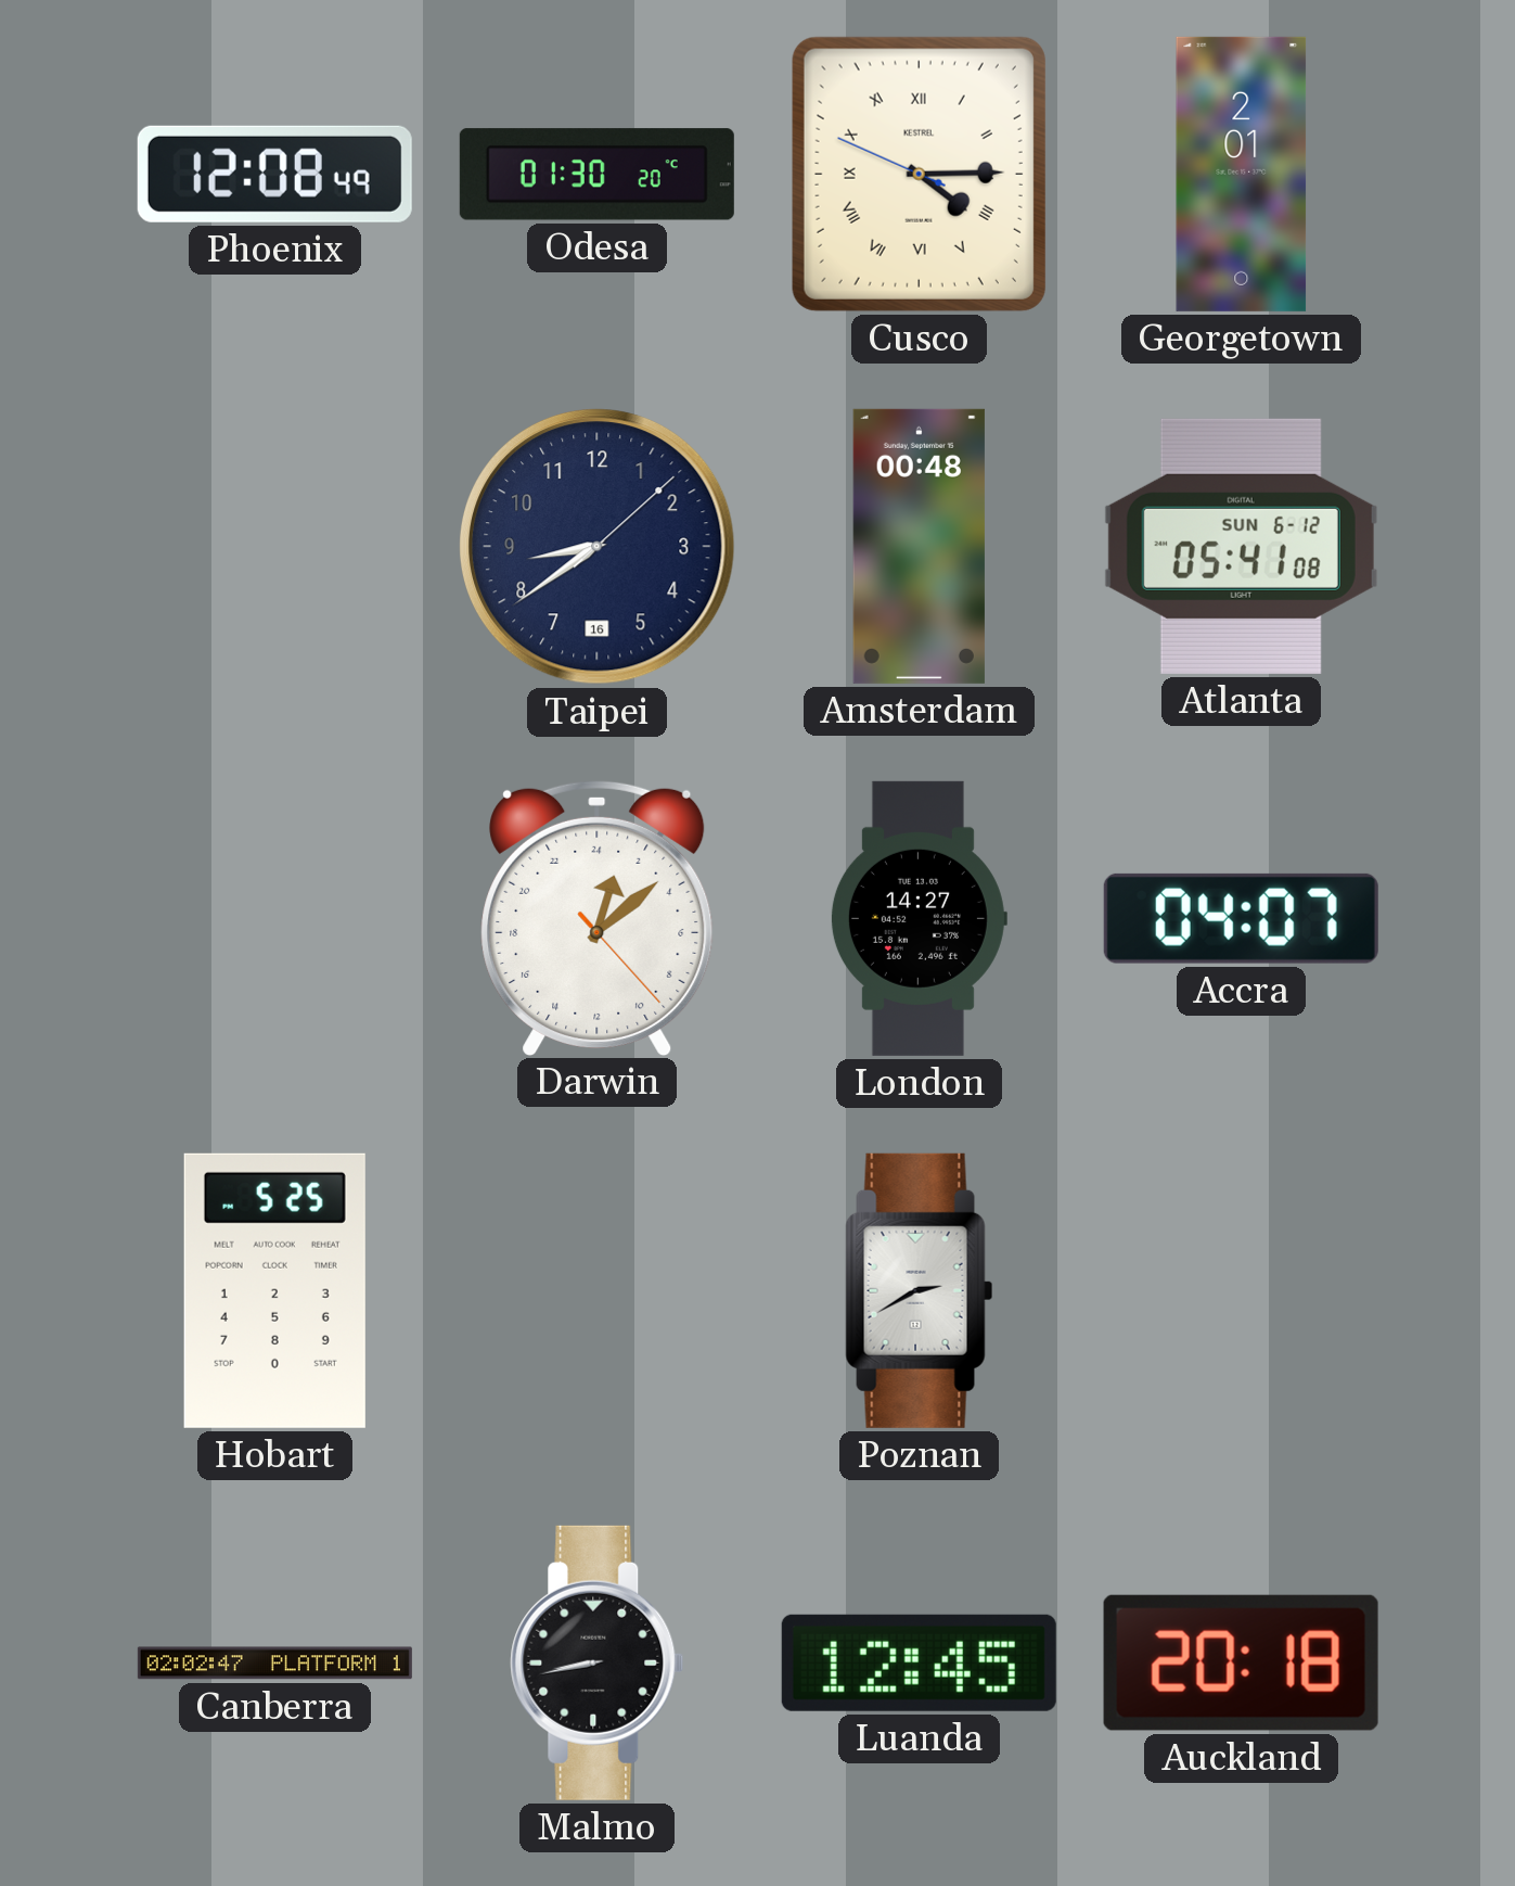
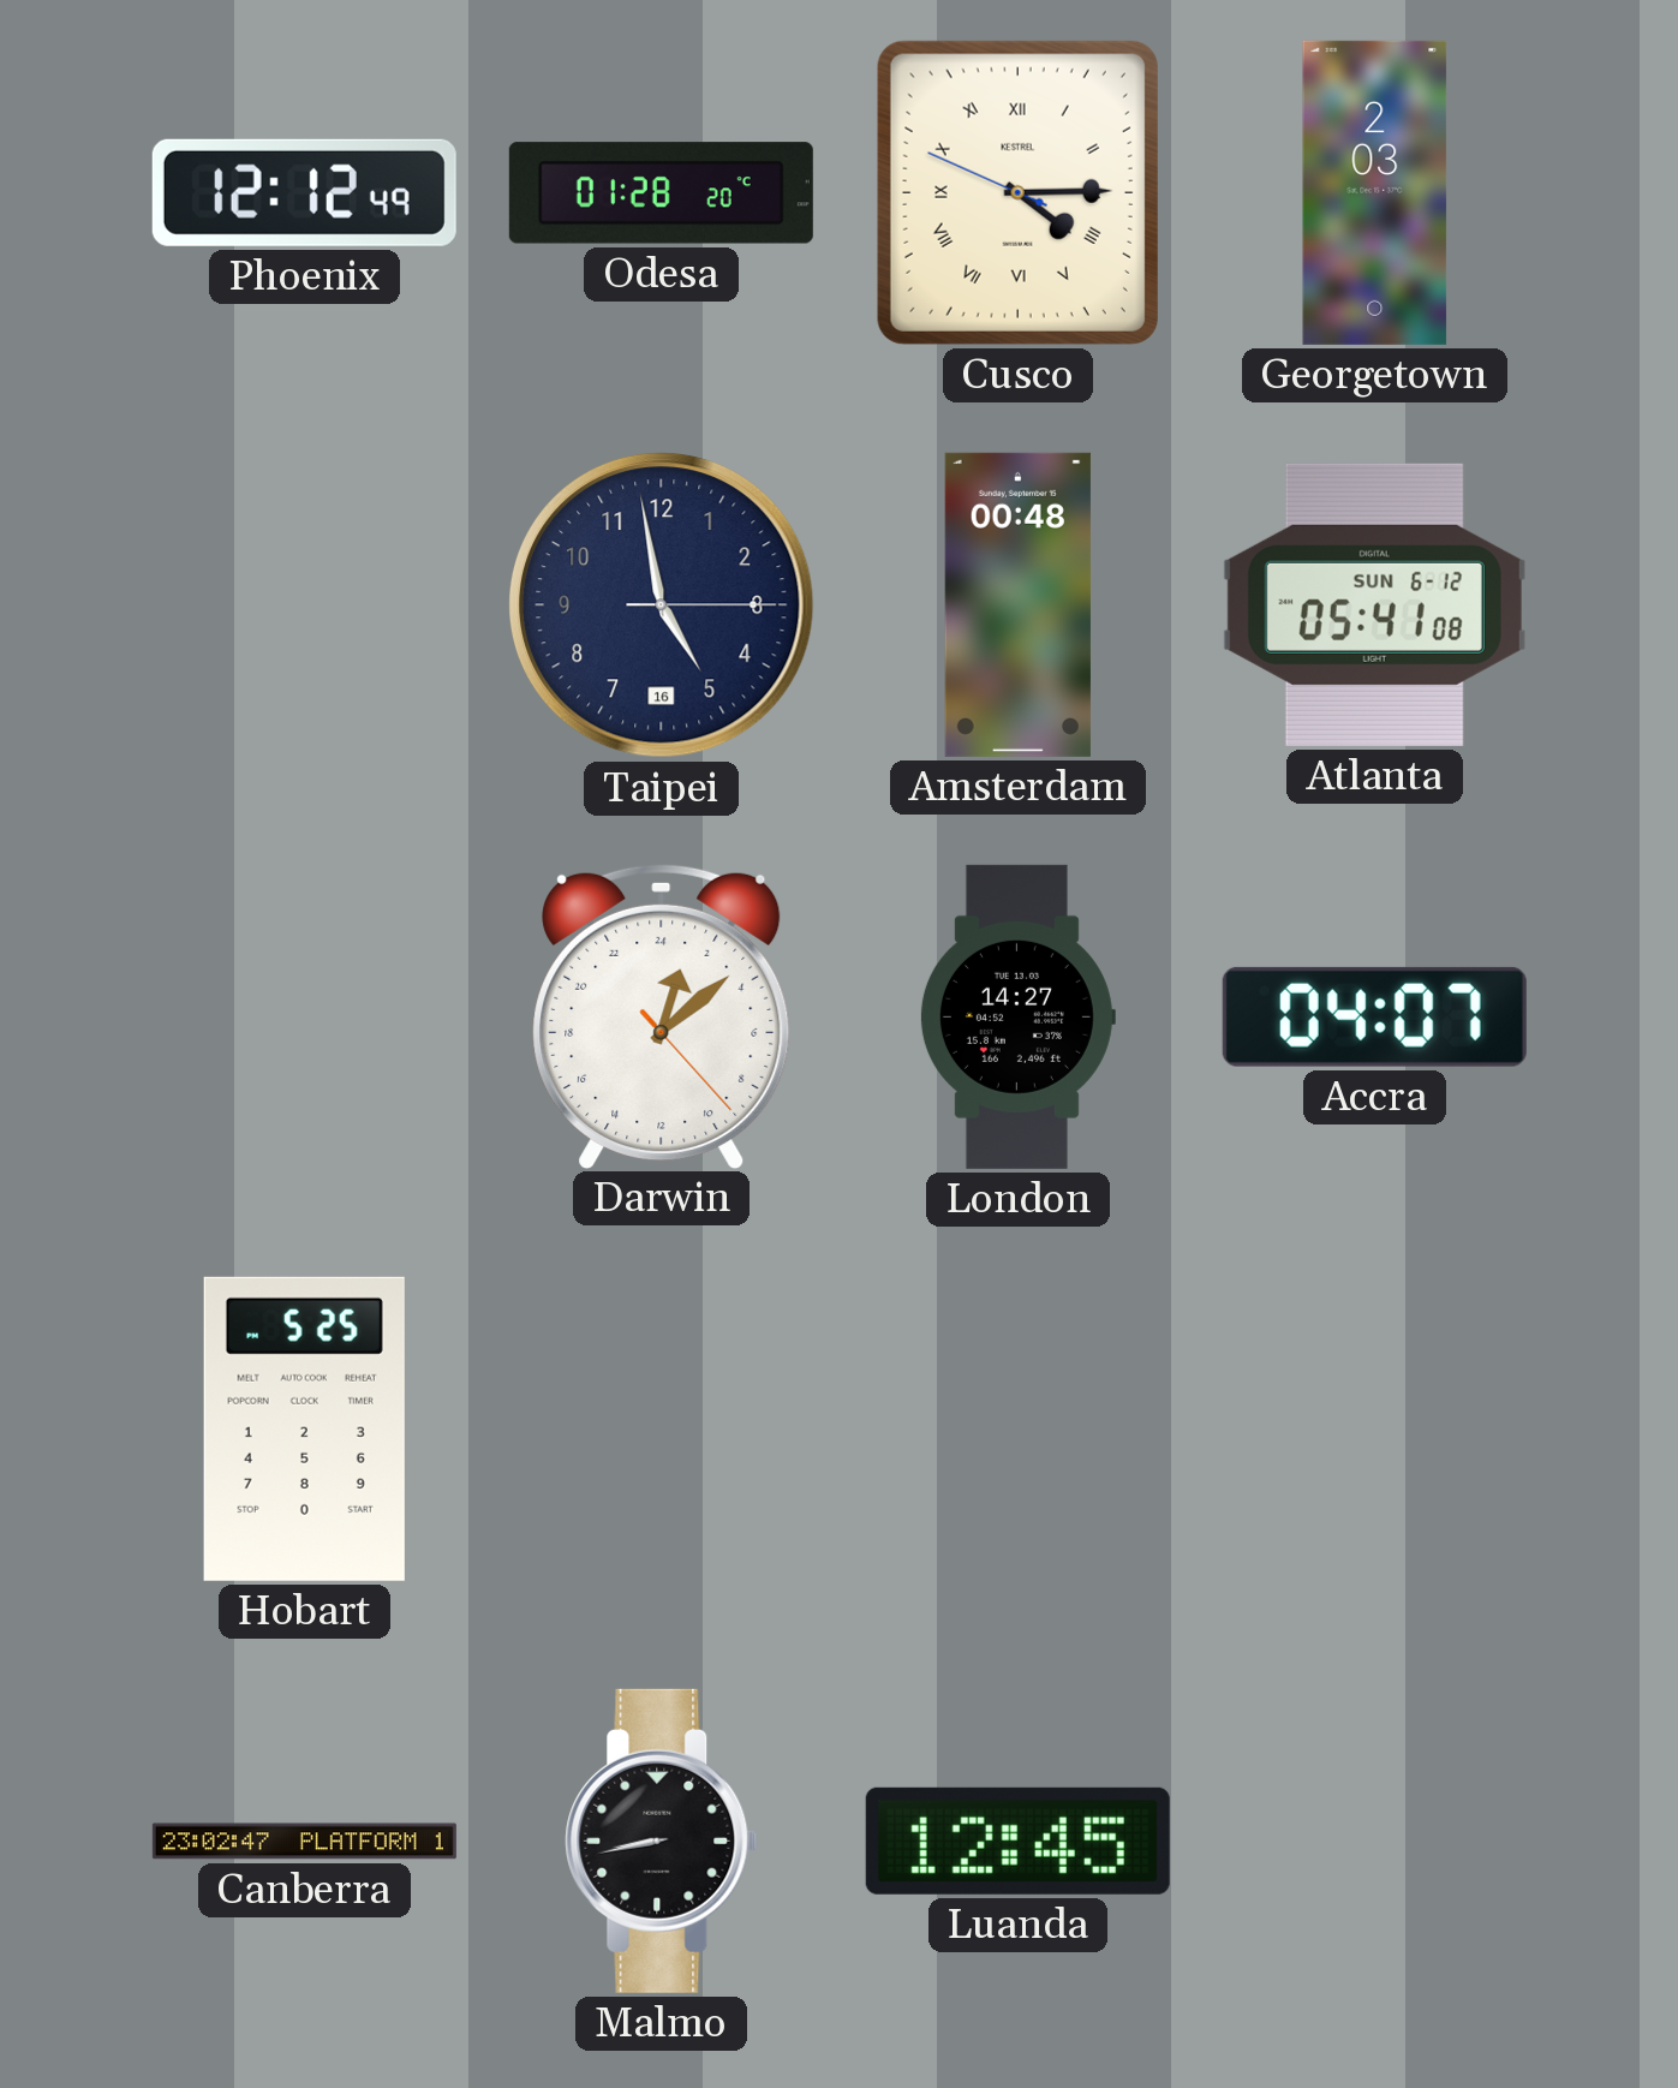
Phoenix: 12:08 -> 12:12
Odesa: 01:30 -> 01:28
Georgetown: 2:01 -> 2:03
Taipei: 8:39 -> 4:58
Poznan: 2:40 -> none
Canberra: 02:02 -> 23:02
Auckland: 20:18 -> none
